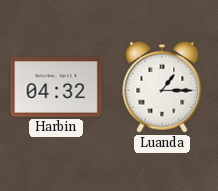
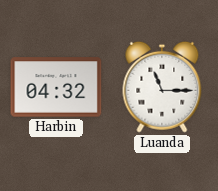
Luanda: 1:15 -> 11:15
